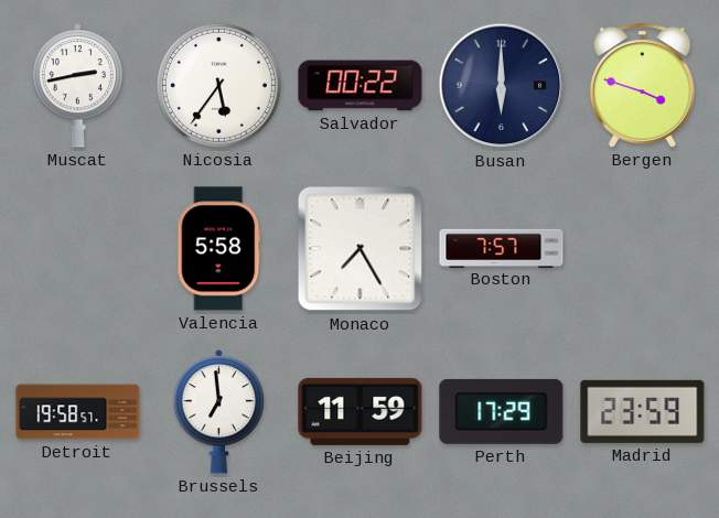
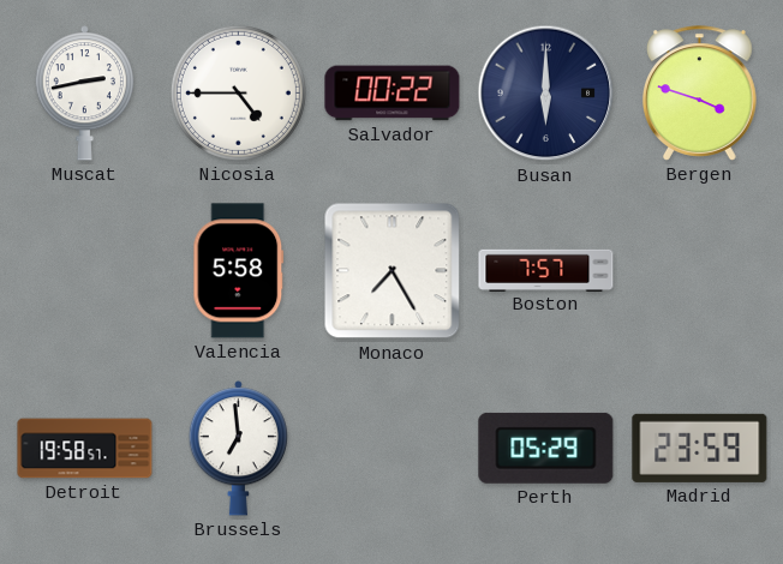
Nicosia: 5:36 -> 4:45
Beijing: 11:59 -> none
Perth: 17:29 -> 05:29
